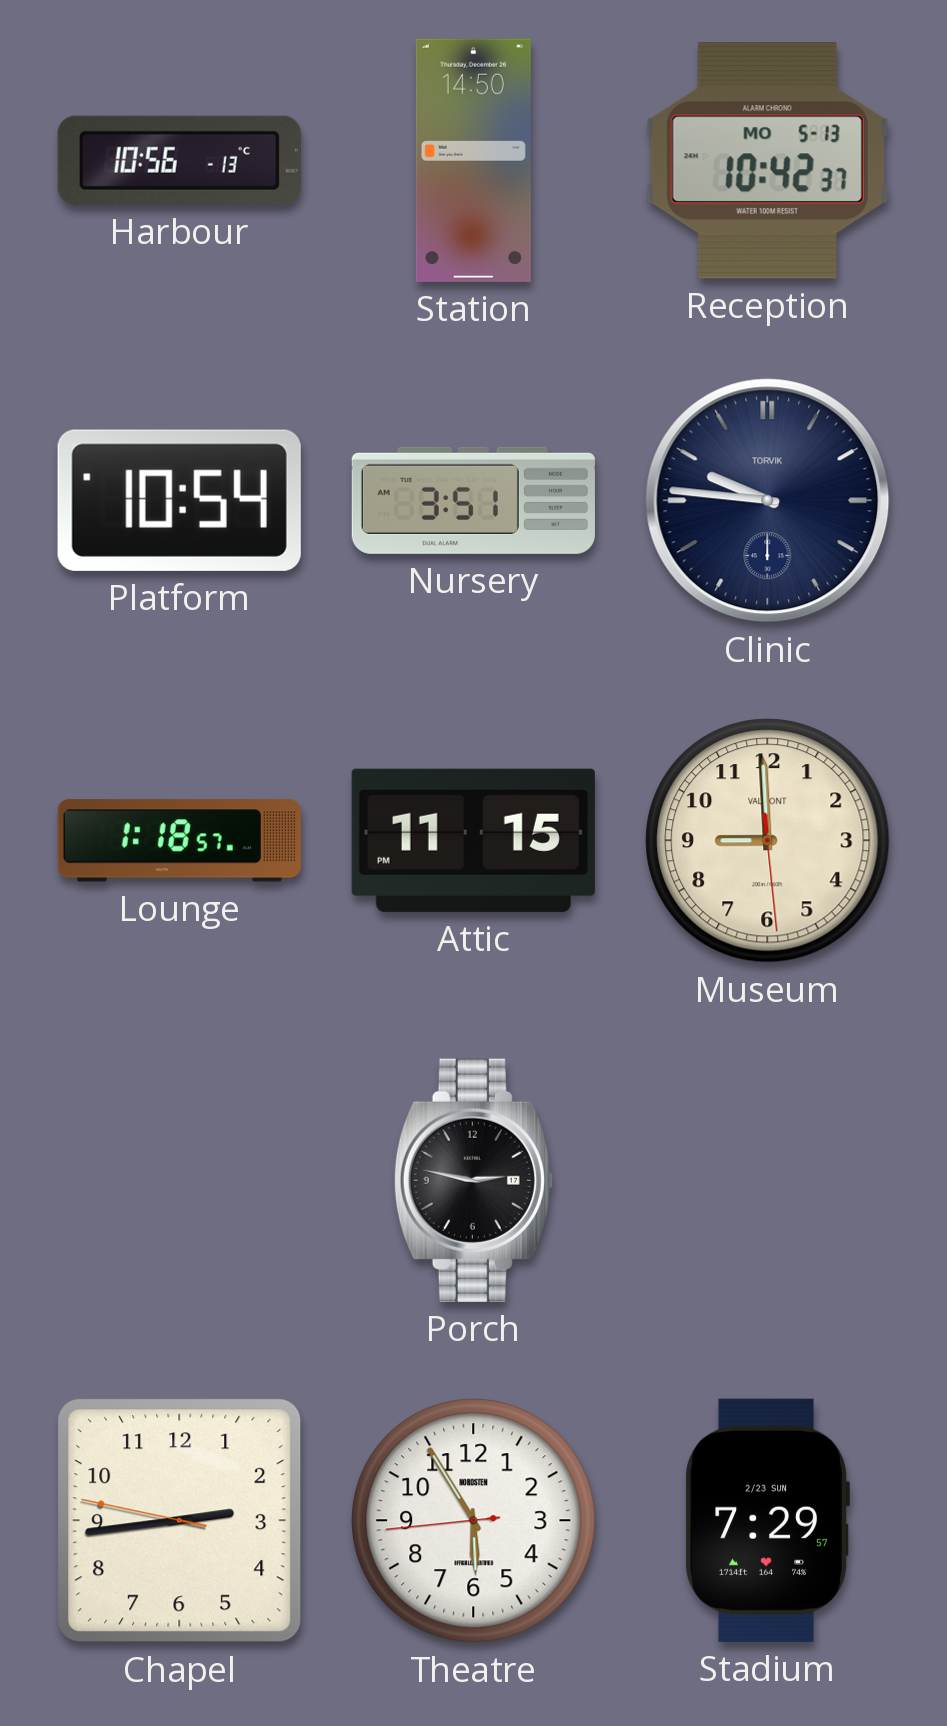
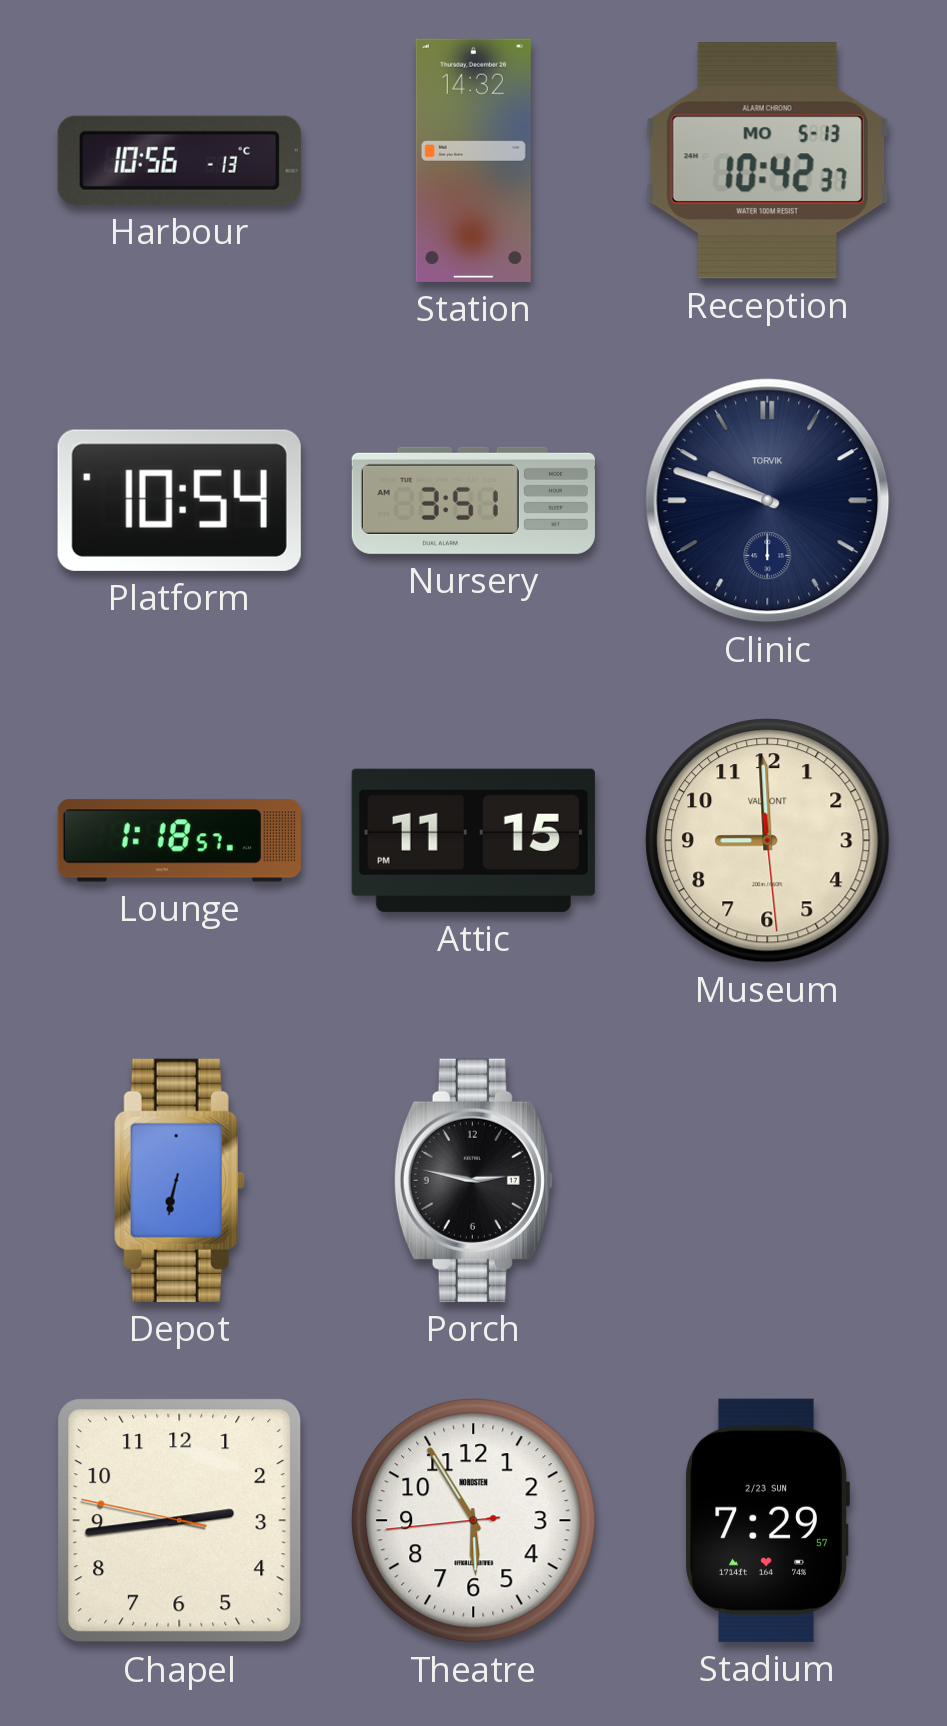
Station: 14:50 -> 14:32
Clinic: 9:46 -> 9:48
Depot: none -> 6:32
